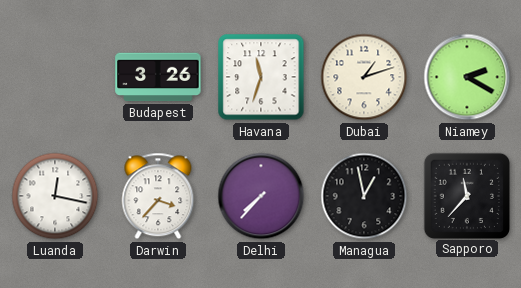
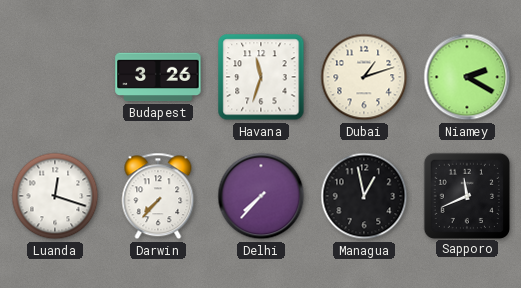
Luanda: 12:17 -> 12:18
Darwin: 3:37 -> 7:37
Sapporo: 11:37 -> 11:41
